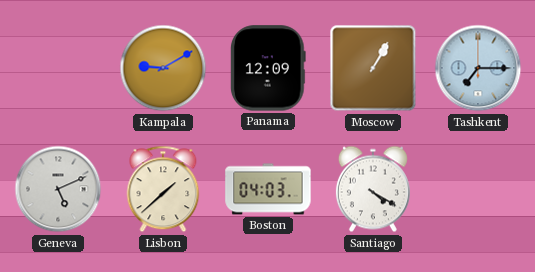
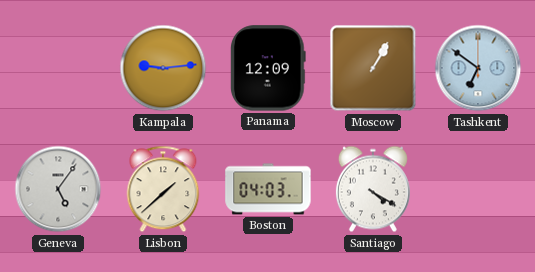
Kampala: 9:10 -> 9:14
Tashkent: 7:15 -> 6:51
Geneva: 5:11 -> 5:06
